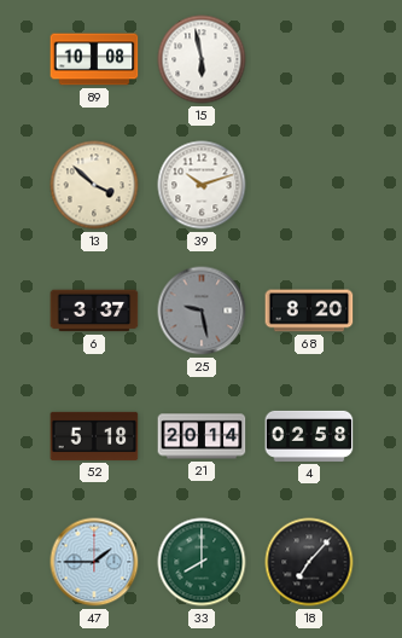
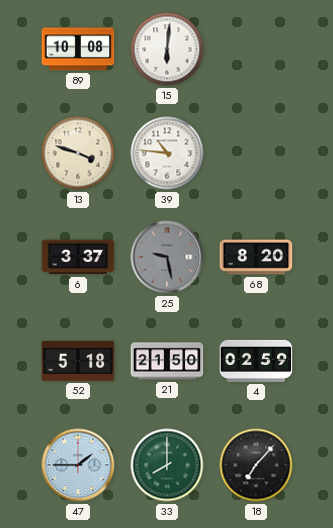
15: 5:58 -> 6:01
13: 3:52 -> 3:48
39: 10:12 -> 10:46
21: 20:14 -> 21:50
4: 02:58 -> 02:59
